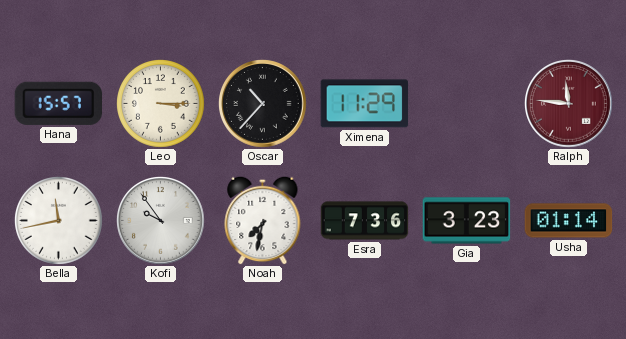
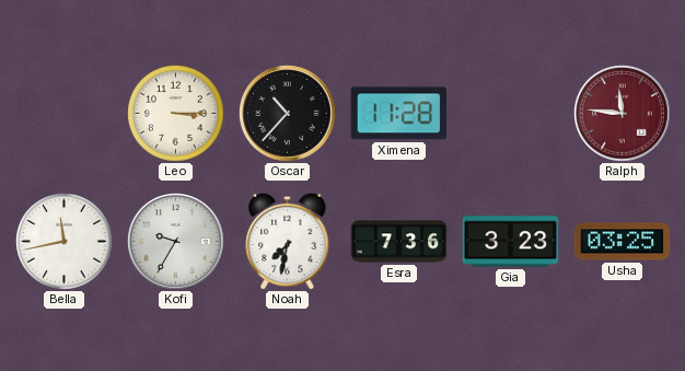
Hana: 15:57 -> none
Ximena: 11:29 -> 11:28
Kofi: 9:54 -> 9:35
Usha: 01:14 -> 03:25
